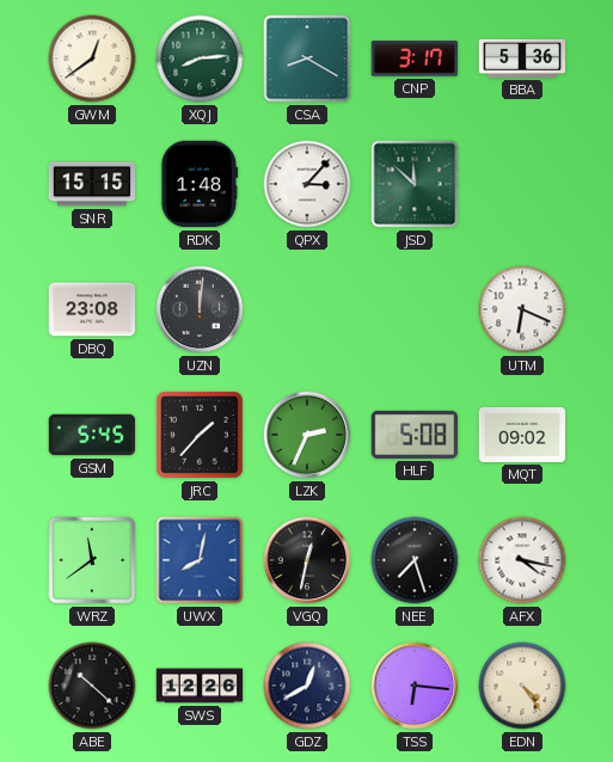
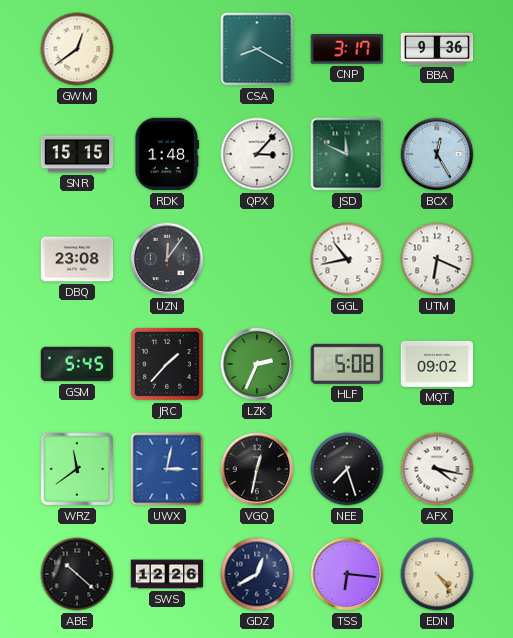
XQJ: 8:14 -> none
BBA: 5:36 -> 9:36
JSD: 11:52 -> 11:49
BCX: none -> 12:25
UZN: 12:01 -> 12:06
GGL: none -> 10:43
UWX: 8:02 -> 3:02
